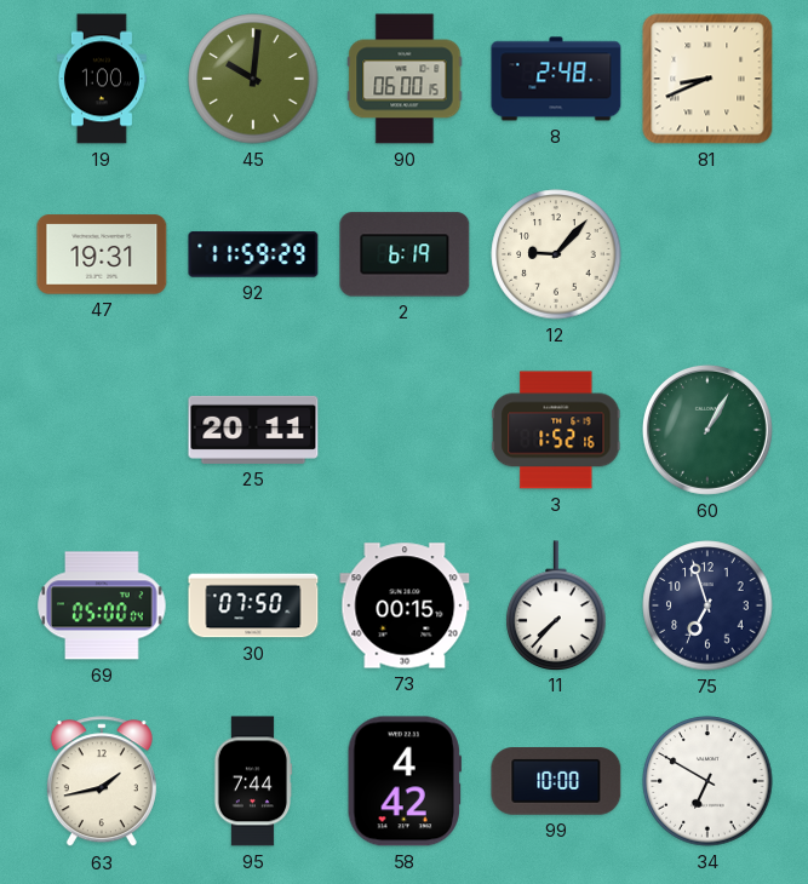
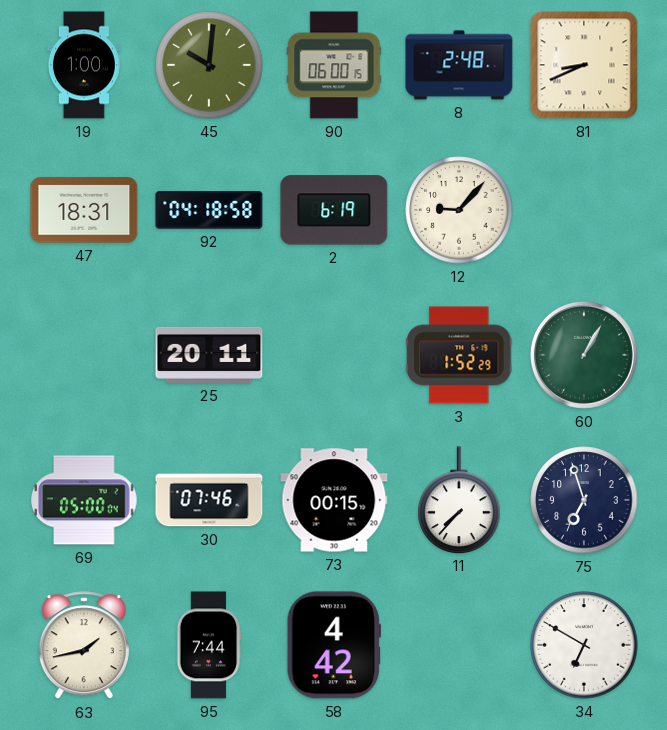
47: 19:31 -> 18:31
92: 11:59 -> 04:18
3: 1:52:16 -> 1:52:29
30: 07:50 -> 07:46
99: 10:00 -> none
